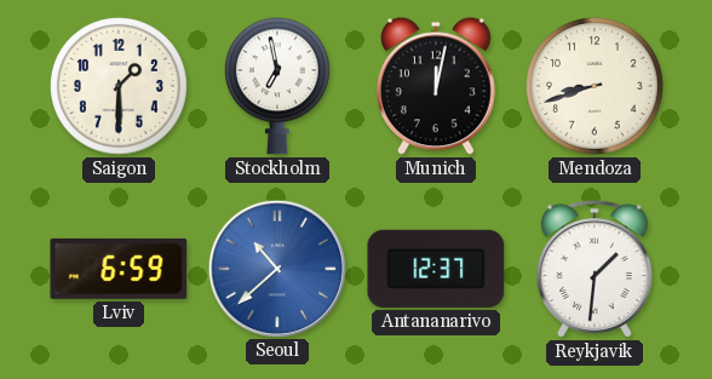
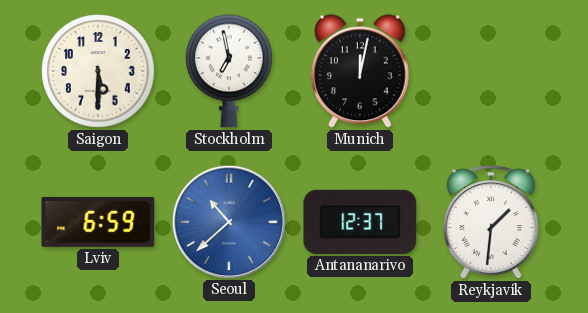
Saigon: 1:30 -> 5:30
Mendoza: 8:42 -> none
